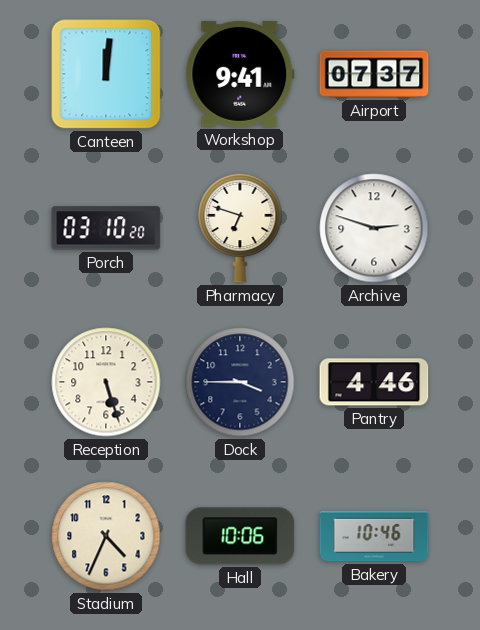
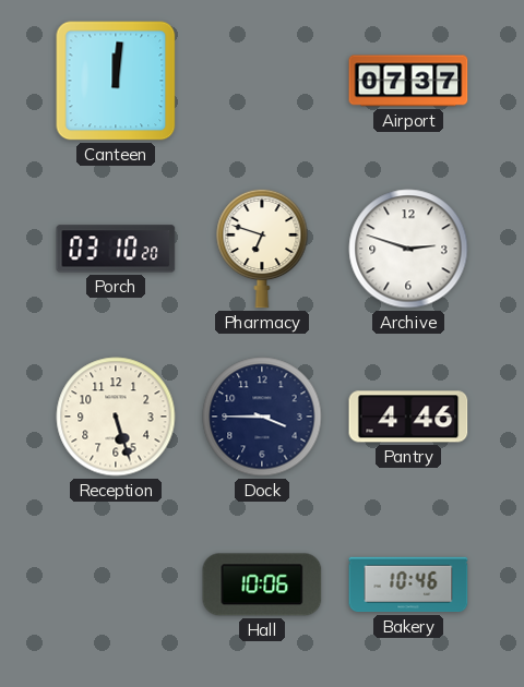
Workshop: 9:41 -> none
Stadium: 4:34 -> none
